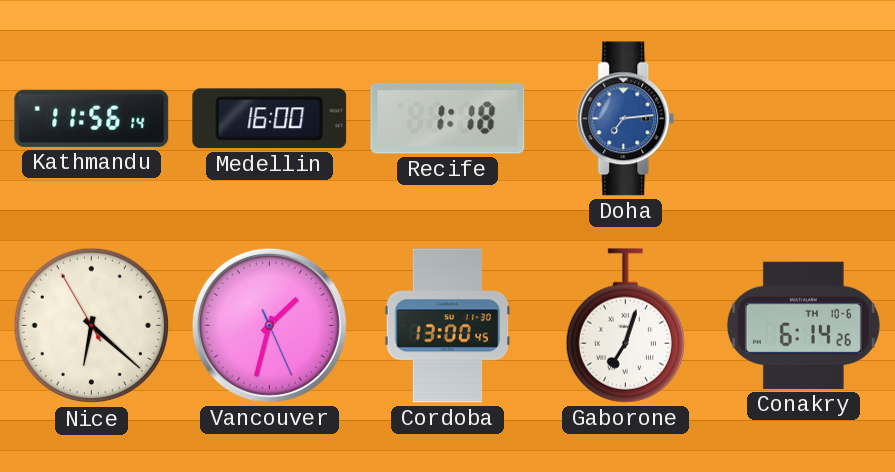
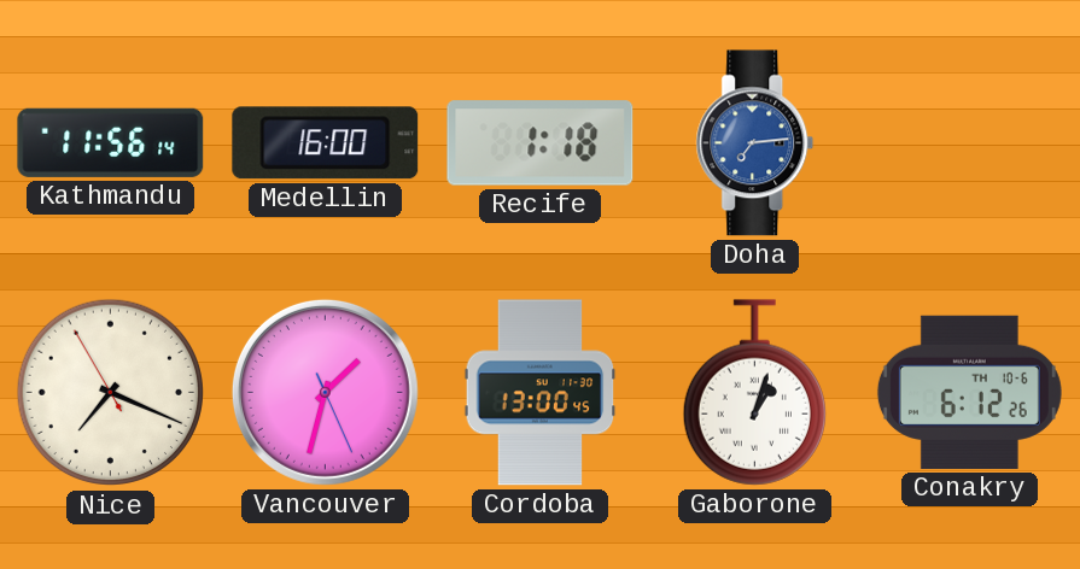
Nice: 6:21 -> 7:18
Gaborone: 7:03 -> 1:03
Conakry: 6:14 -> 6:12
